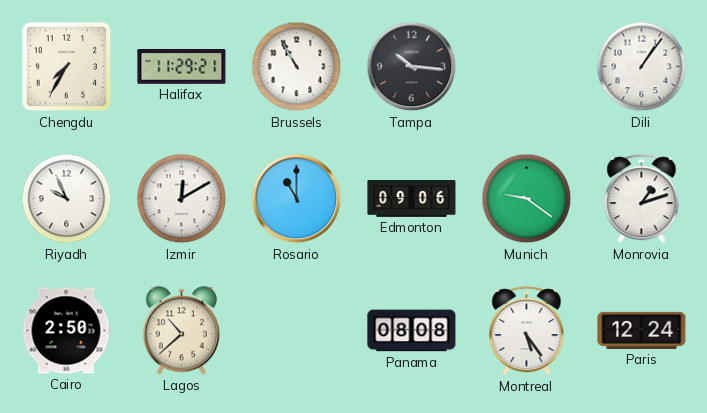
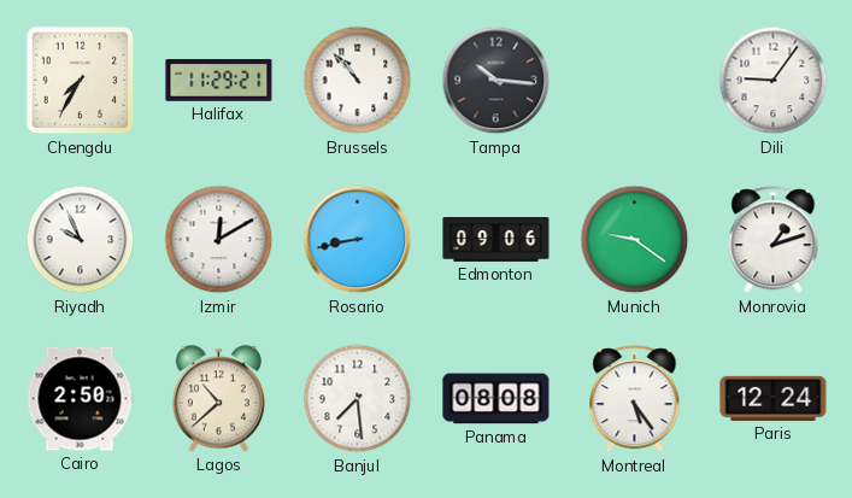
Brussels: 10:55 -> 10:53
Dili: 1:06 -> 9:06
Rosario: 11:00 -> 8:43
Banjul: none -> 7:29
